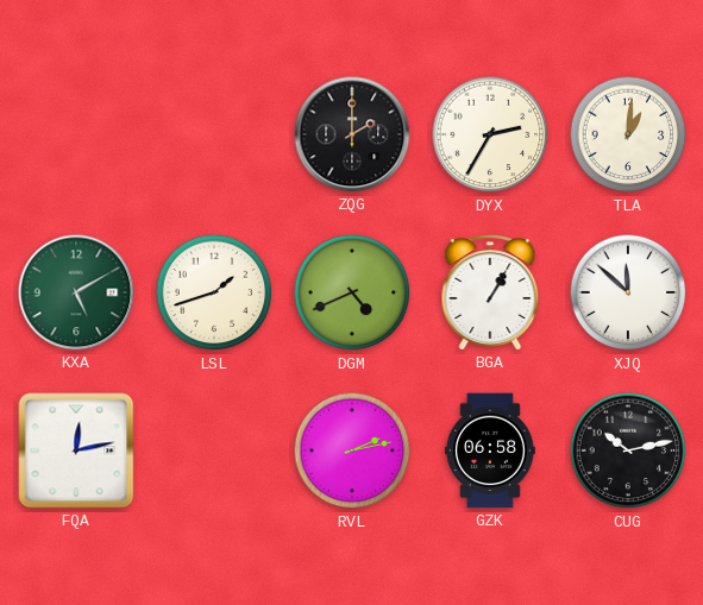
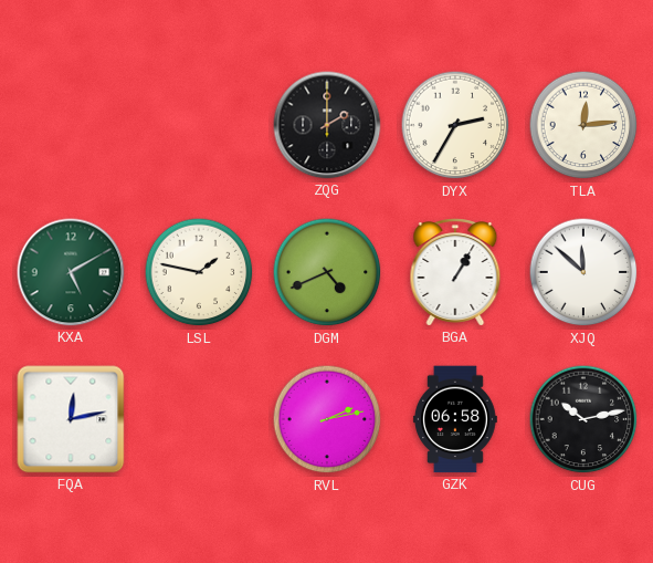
TLA: 1:01 -> 12:14
LSL: 1:42 -> 1:47
